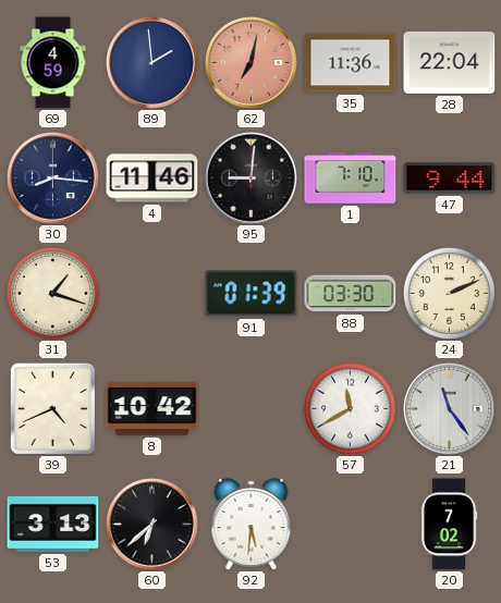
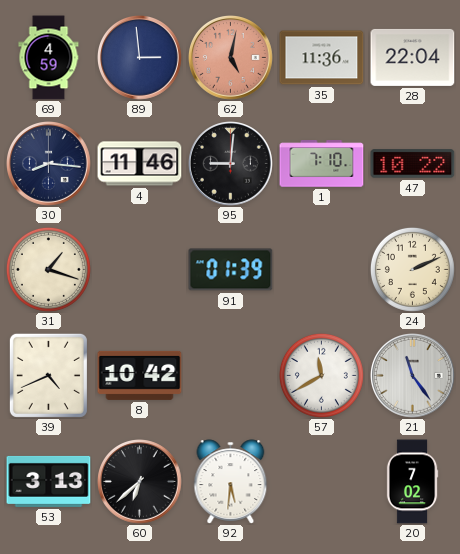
89: 1:59 -> 2:59
62: 7:02 -> 5:02
47: 9:44 -> 10:22
88: 03:30 -> none
